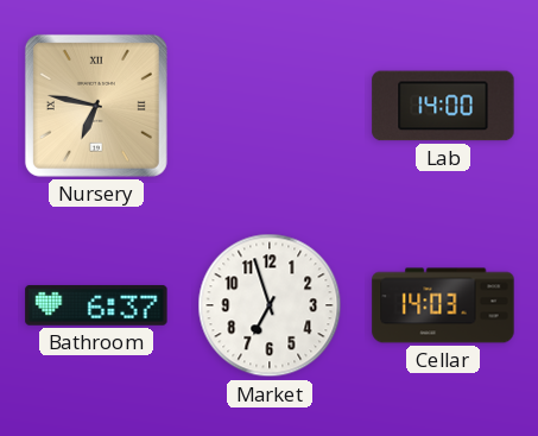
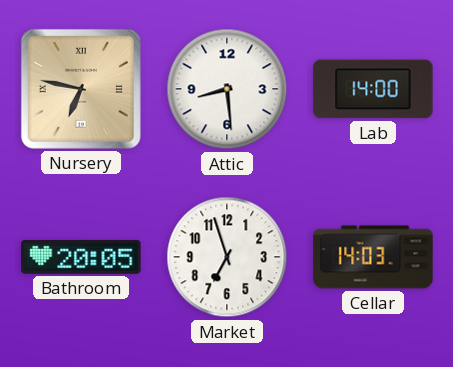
Attic: none -> 8:29
Bathroom: 6:37 -> 20:05
